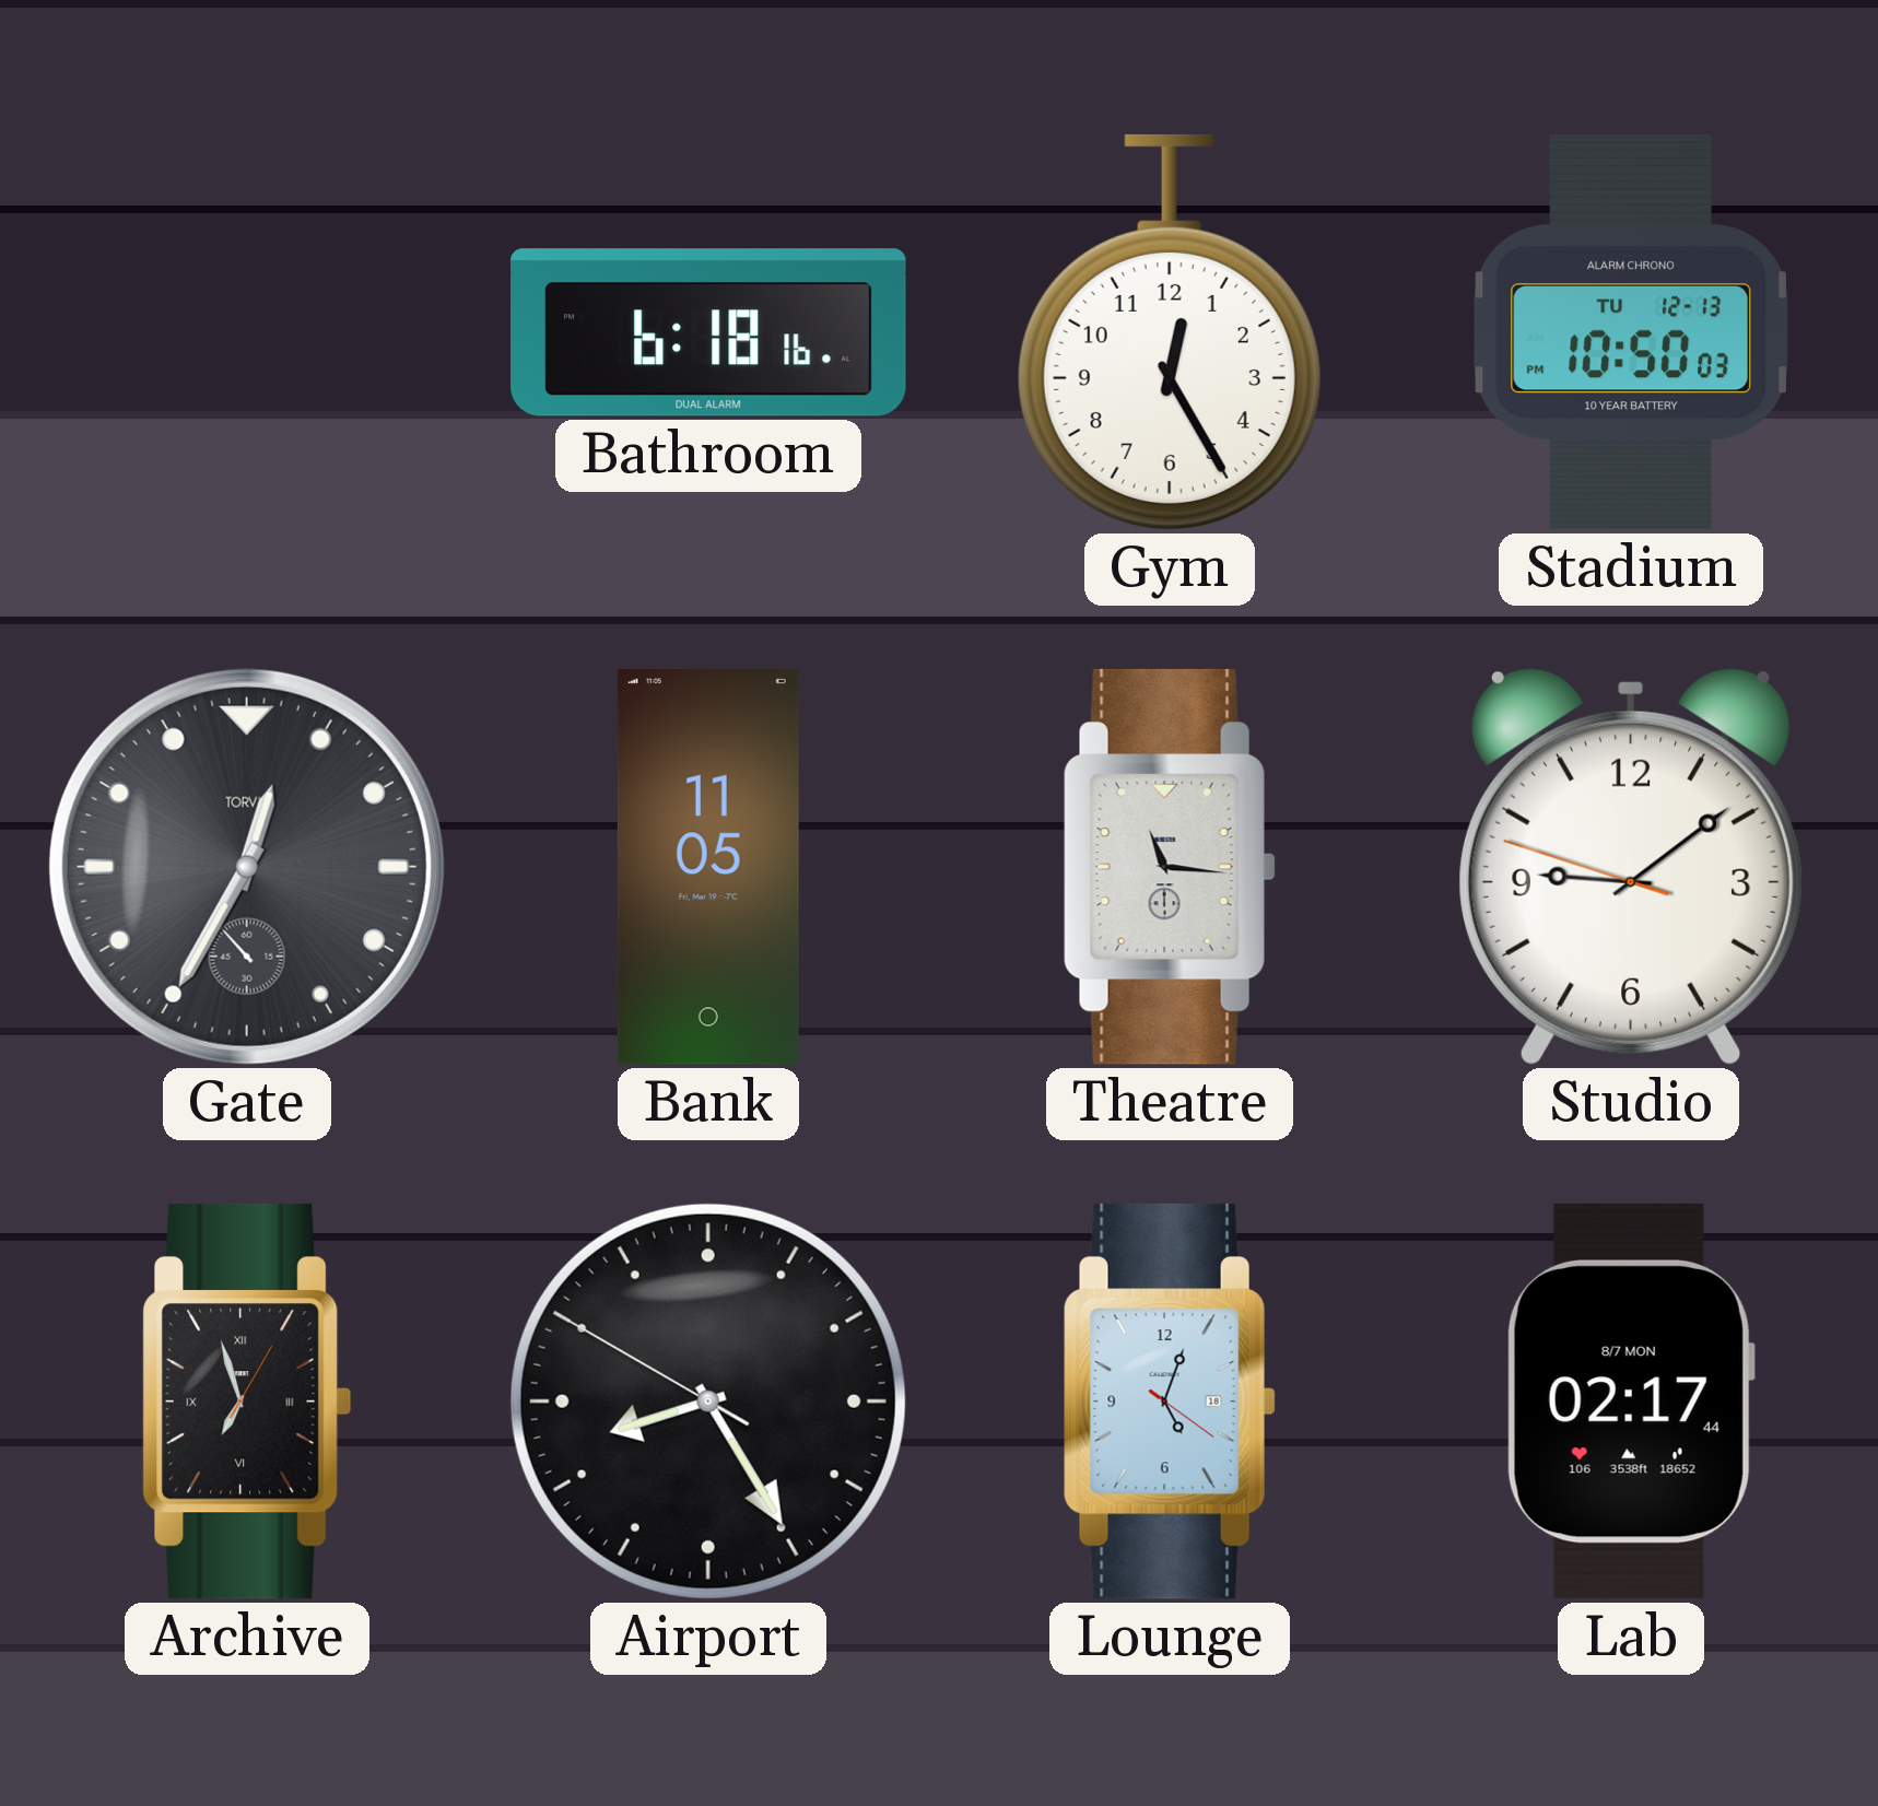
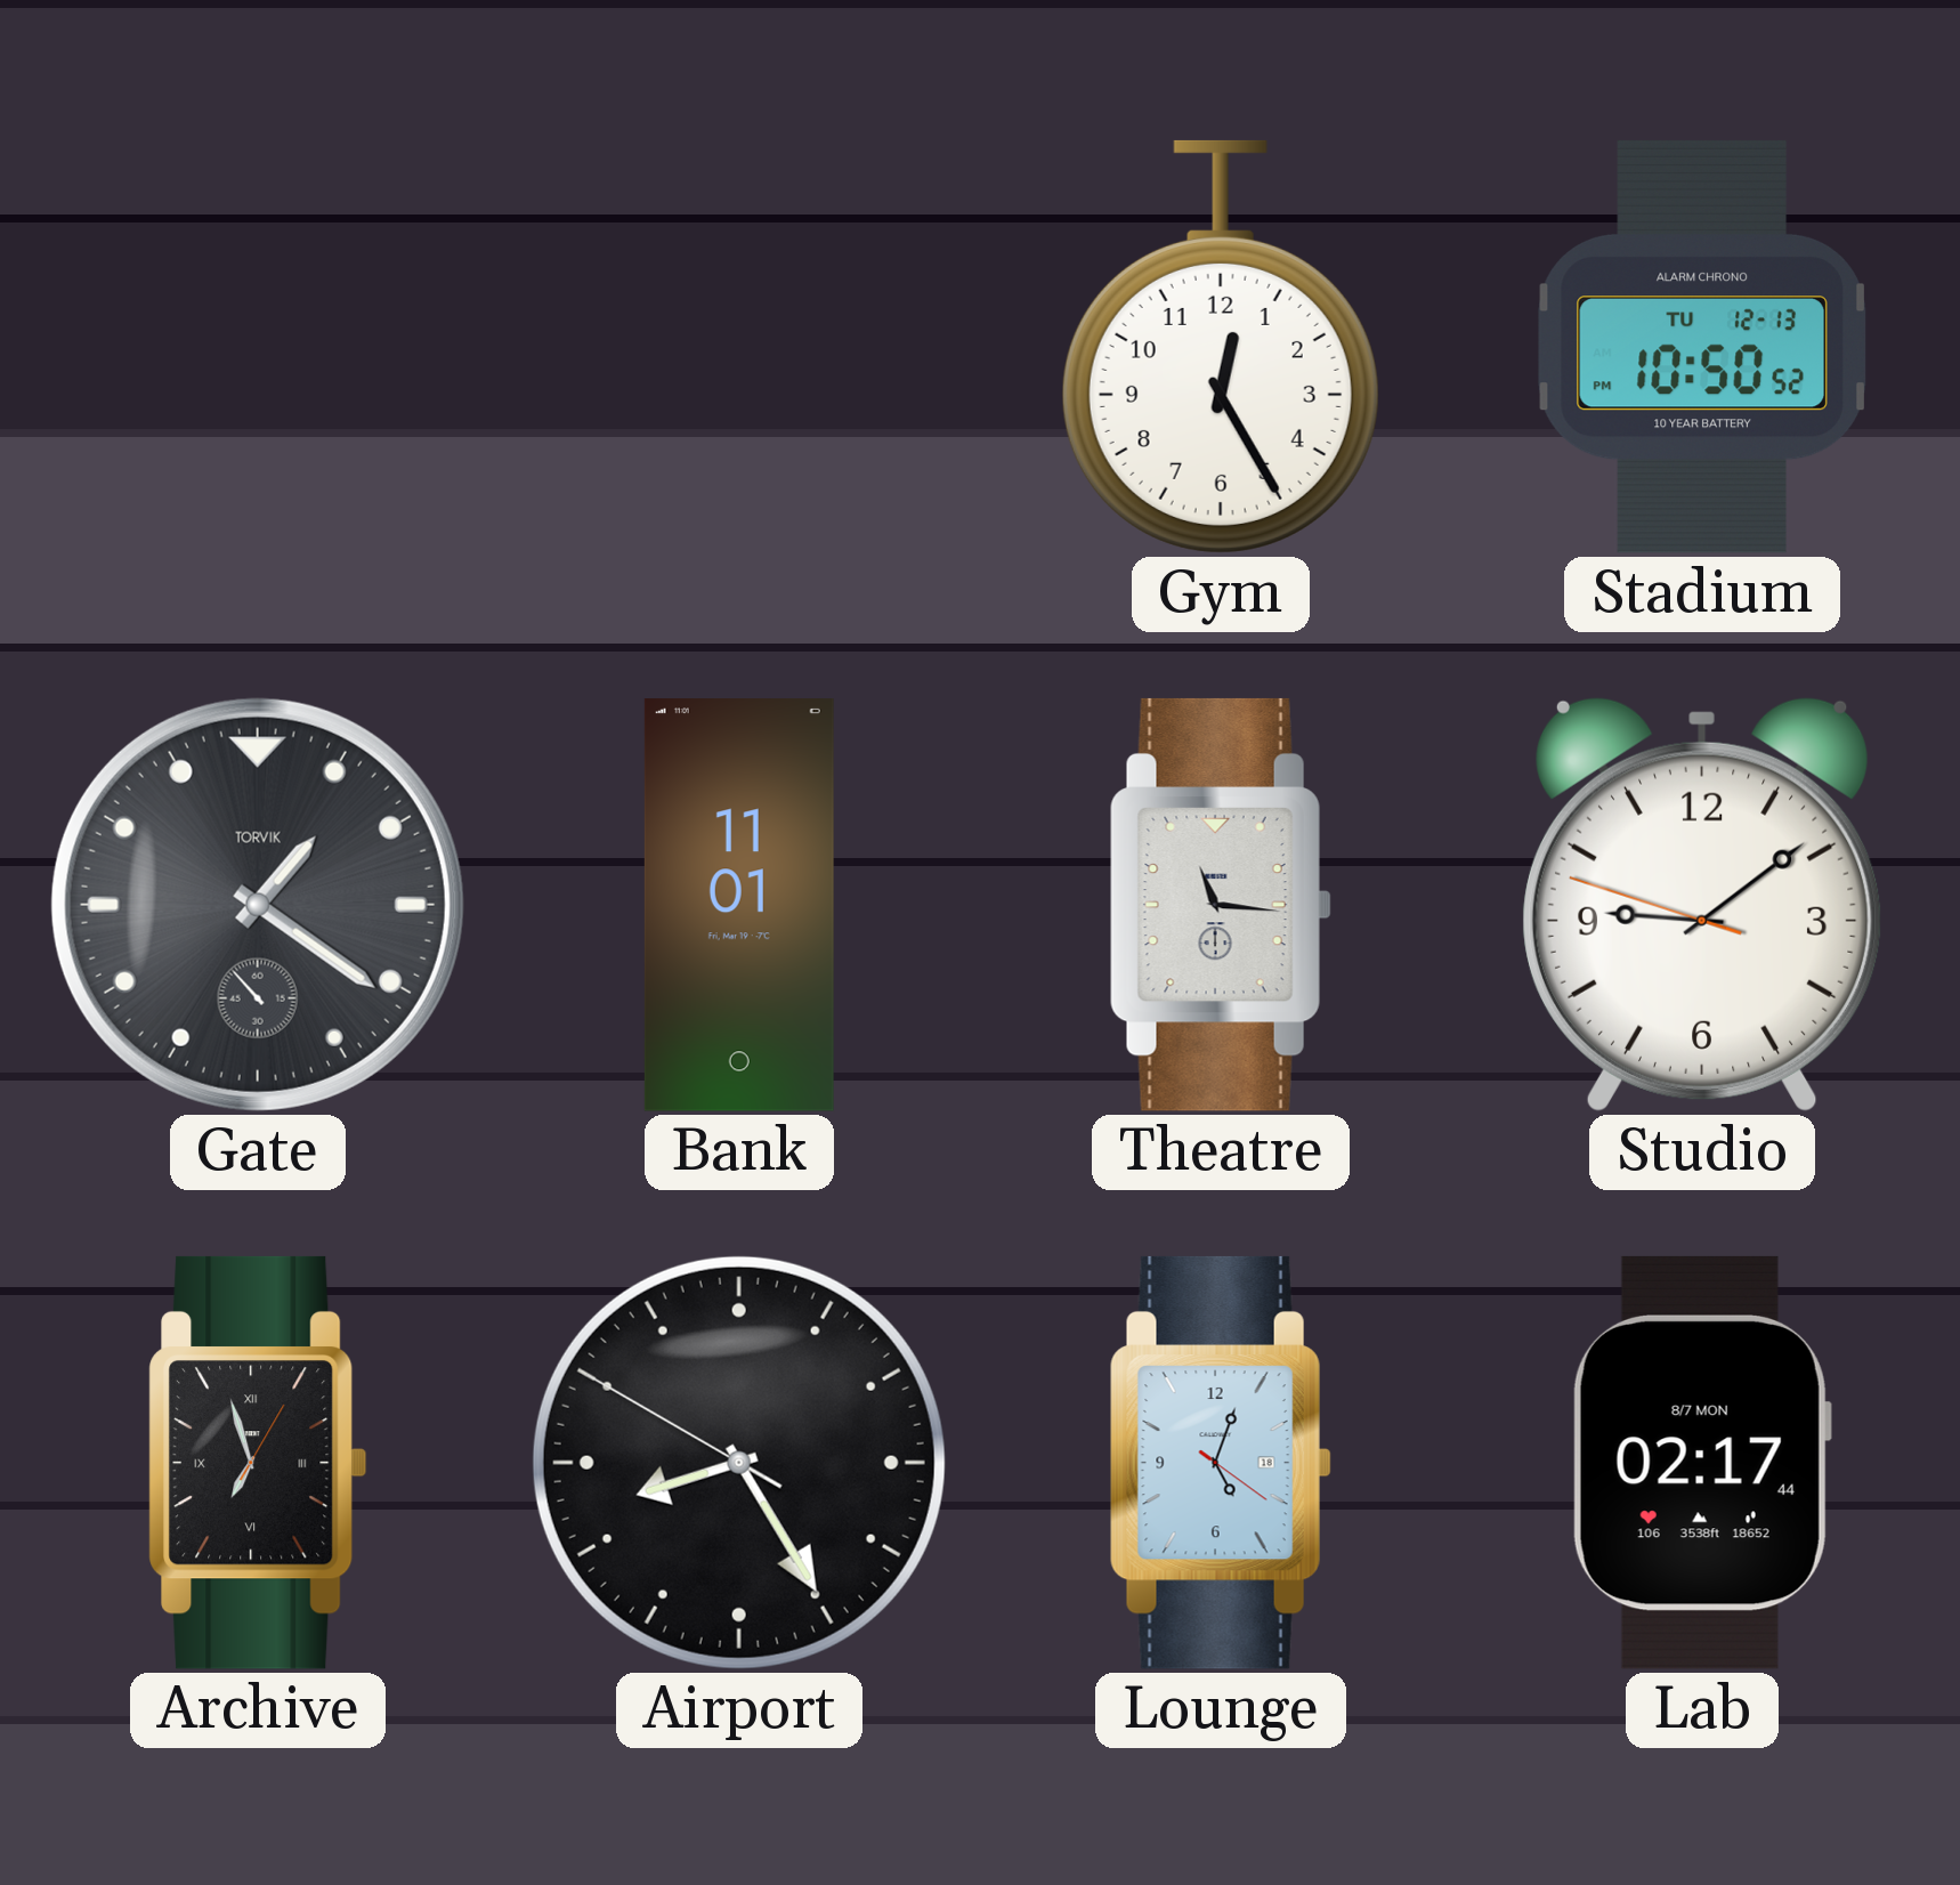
Bathroom: 6:18 -> none
Stadium: 10:50:03 PM -> 10:50:52 PM
Gate: 12:34 -> 1:20
Bank: 11:05 -> 11:01
